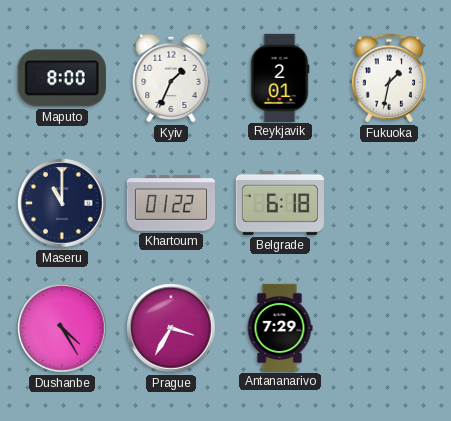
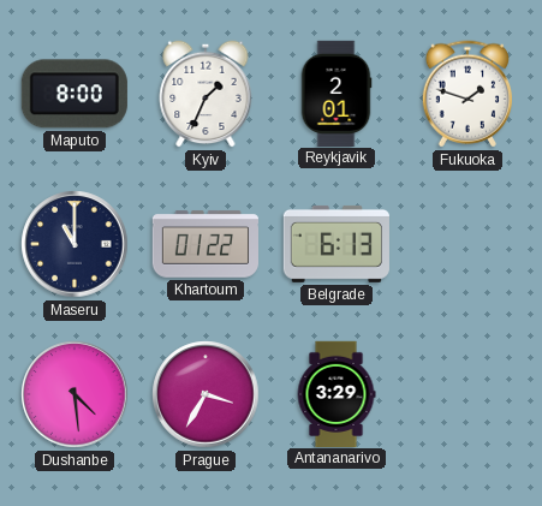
Fukuoka: 1:32 -> 1:48
Belgrade: 6:18 -> 6:13
Dushanbe: 4:25 -> 4:29
Antananarivo: 7:29 -> 3:29
